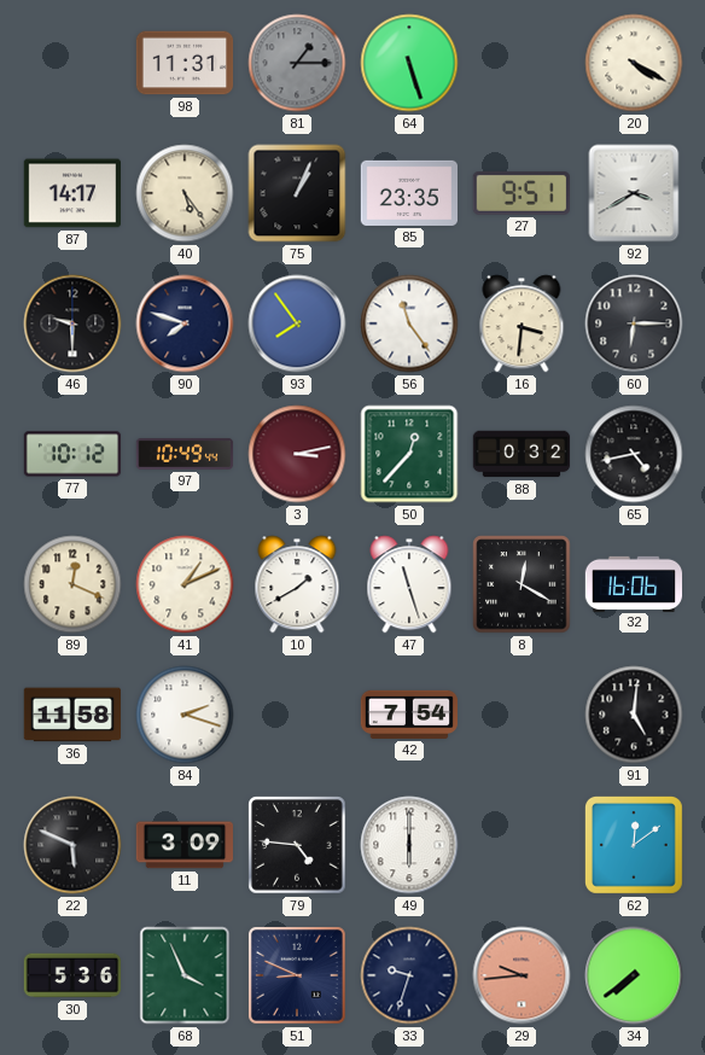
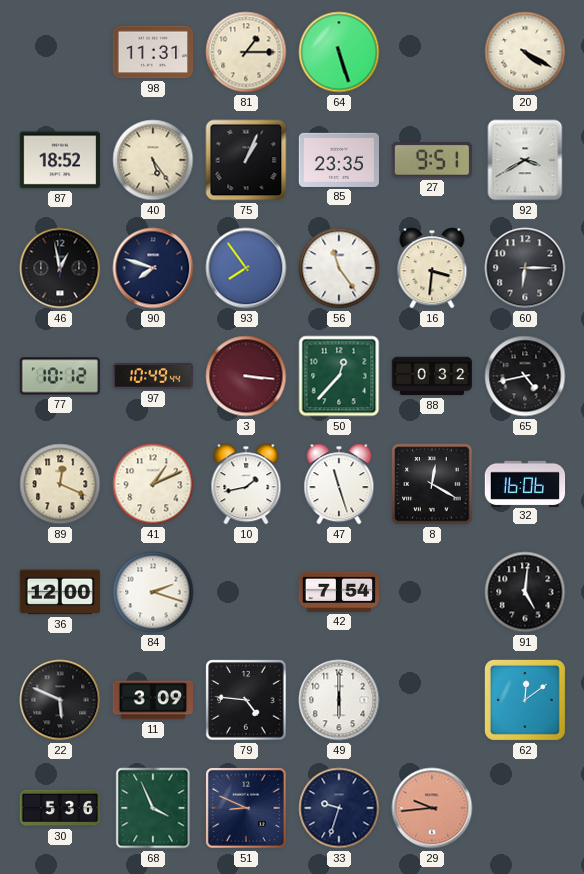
81 dial: grey -> cream
87: 14:17 -> 18:52
46: 9:30 -> 12:58
3: 3:13 -> 3:16
10: 1:40 -> 1:43
36: 11:58 -> 12:00
34: 7:39 -> none
